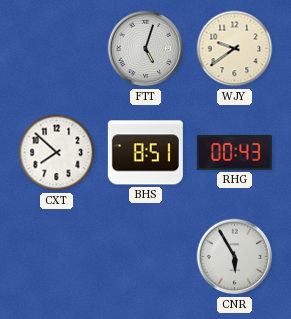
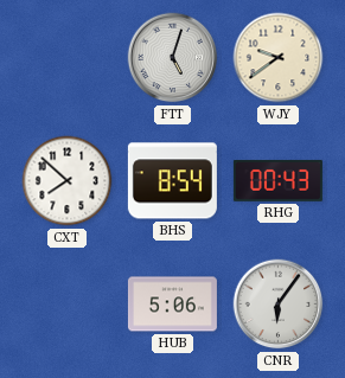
BHS: 8:51 -> 8:54
HUB: none -> 5:06
CNR: 5:55 -> 6:06
